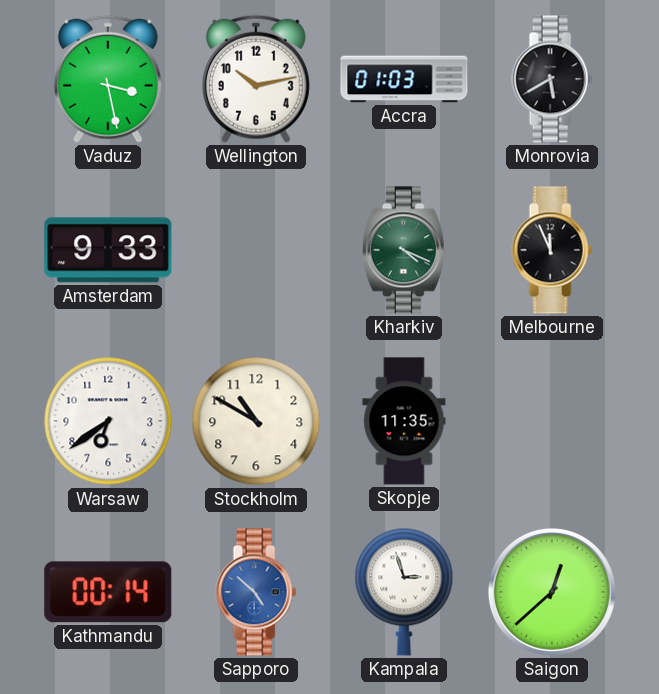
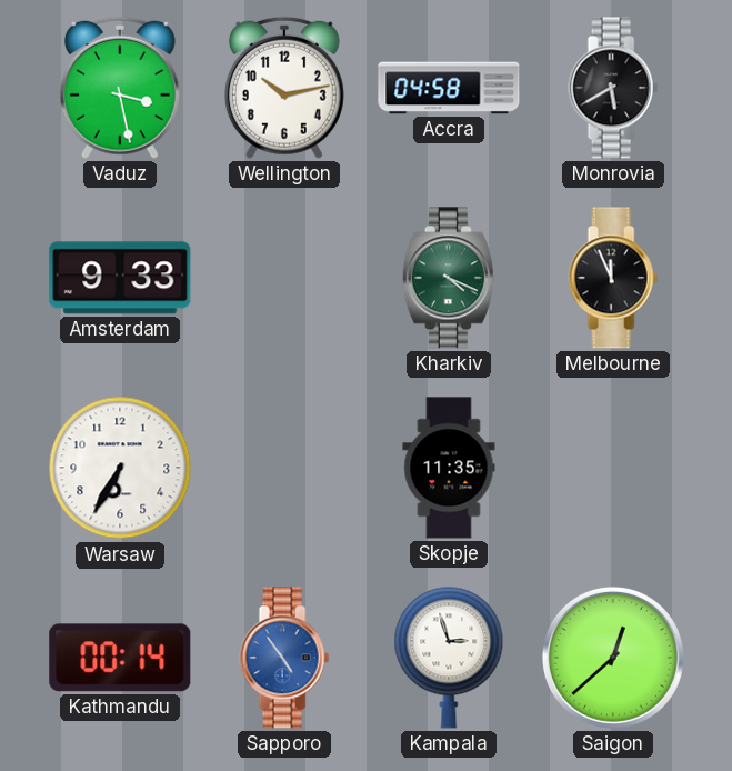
Accra: 01:03 -> 04:58
Warsaw: 6:39 -> 6:35
Stockholm: 10:50 -> none
Sapporo: 4:52 -> 4:54
